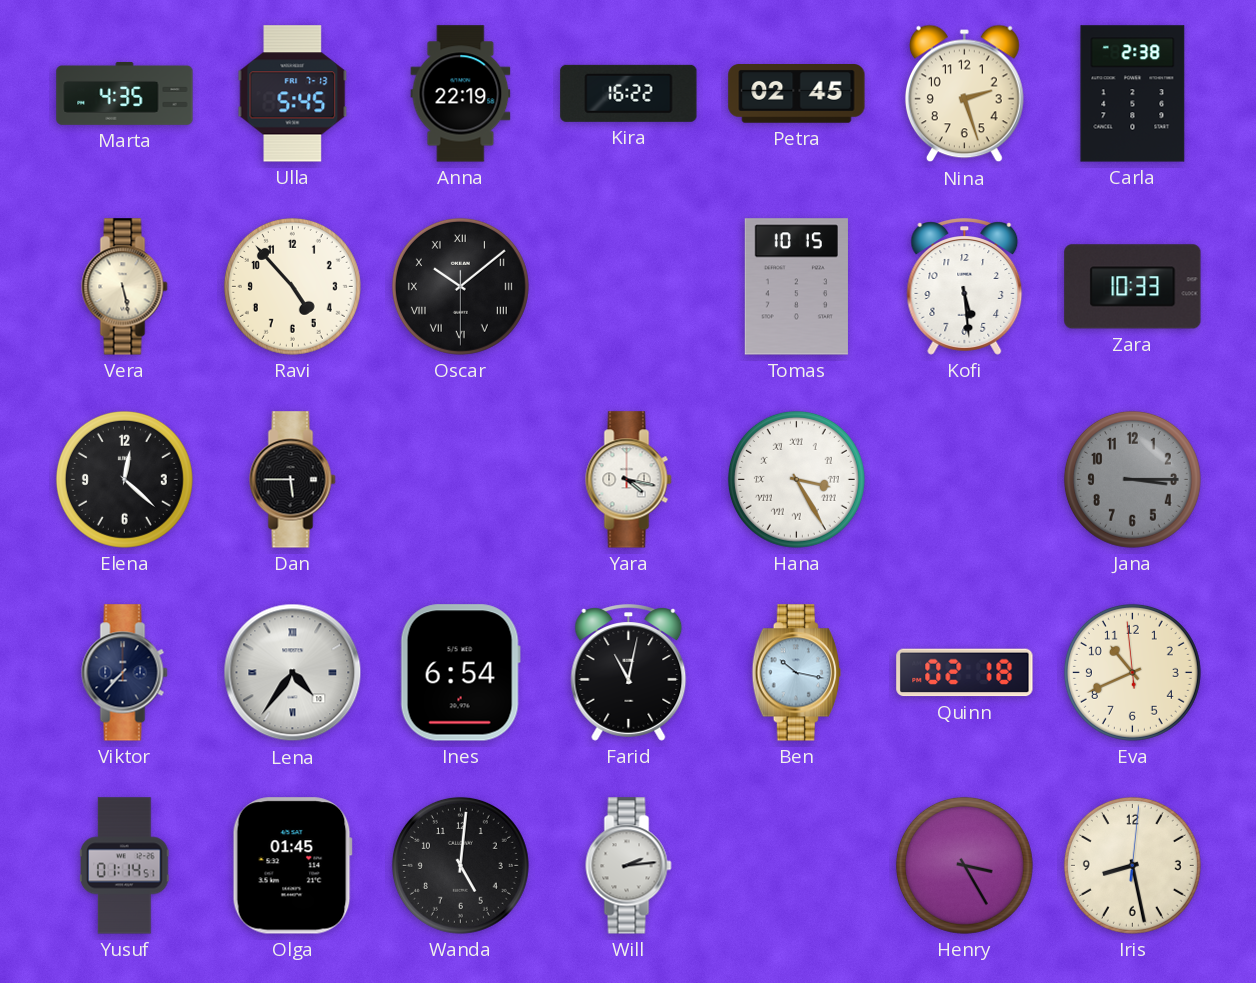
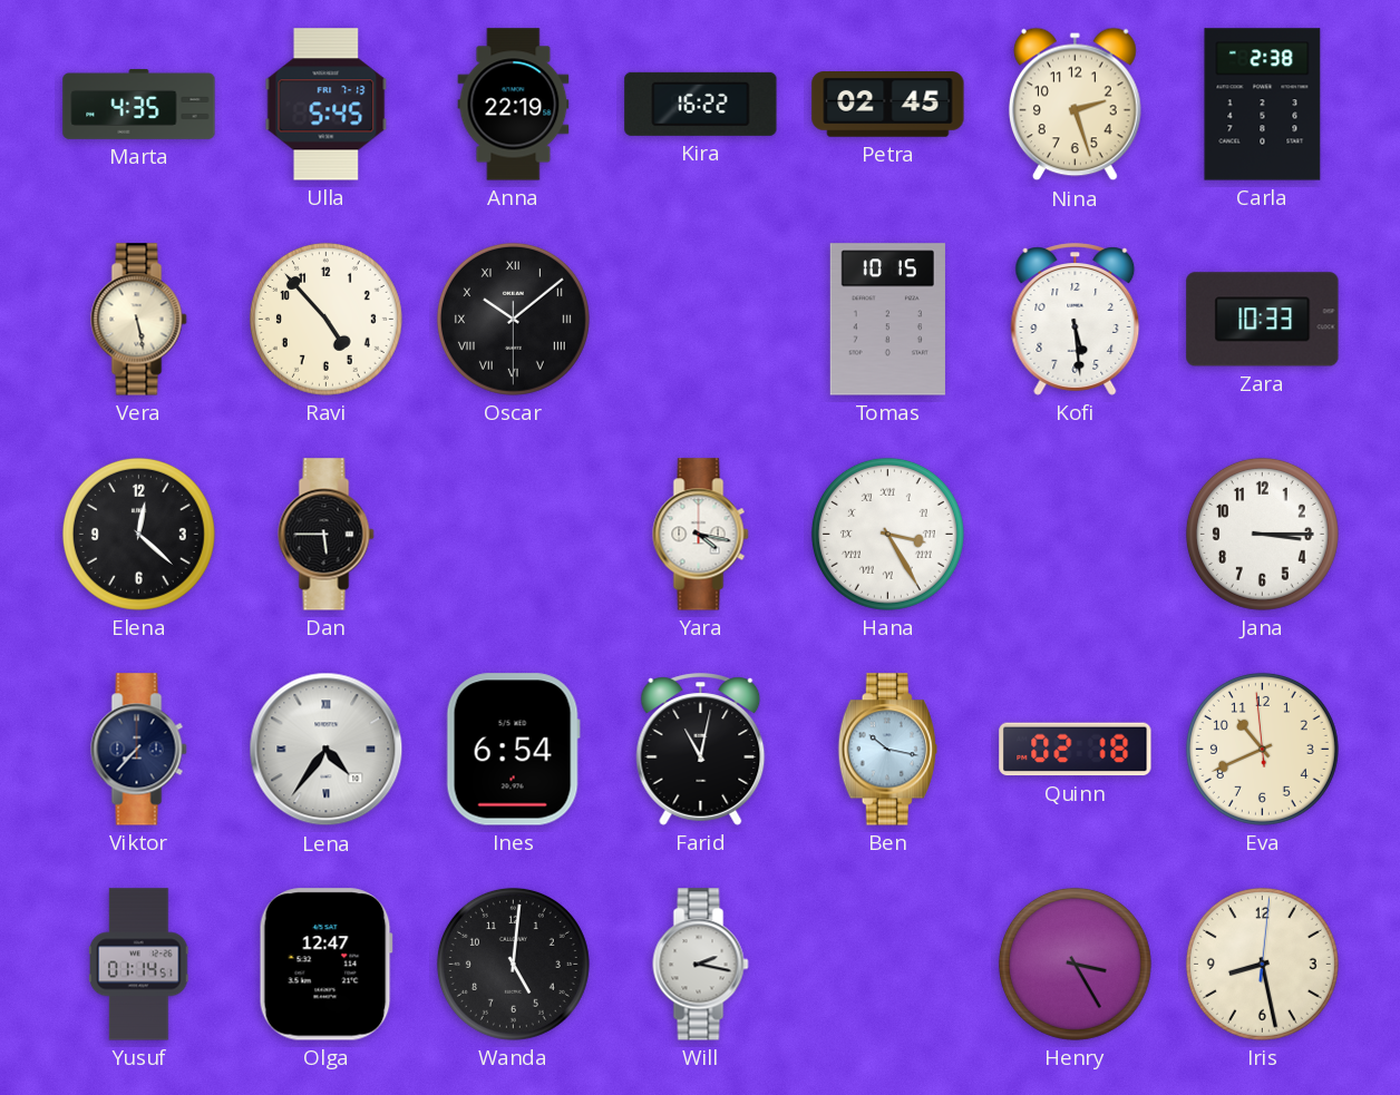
Jana dial: grey -> white
Olga: 01:45 -> 12:47
Will: 2:14 -> 2:17
